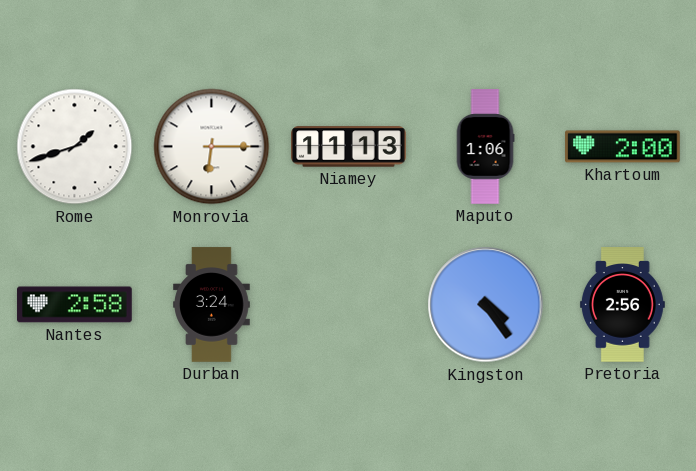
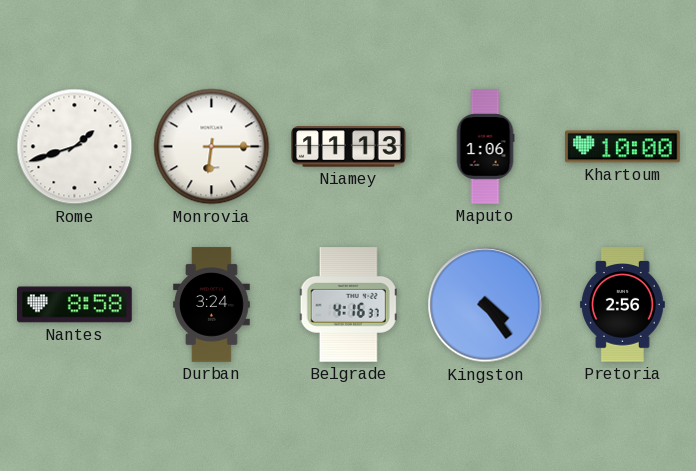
Khartoum: 2:00 -> 10:00
Nantes: 2:58 -> 8:58
Belgrade: none -> 4:16
